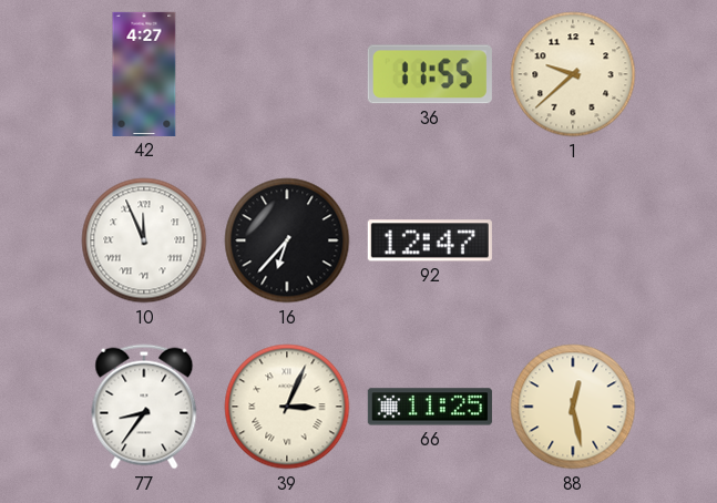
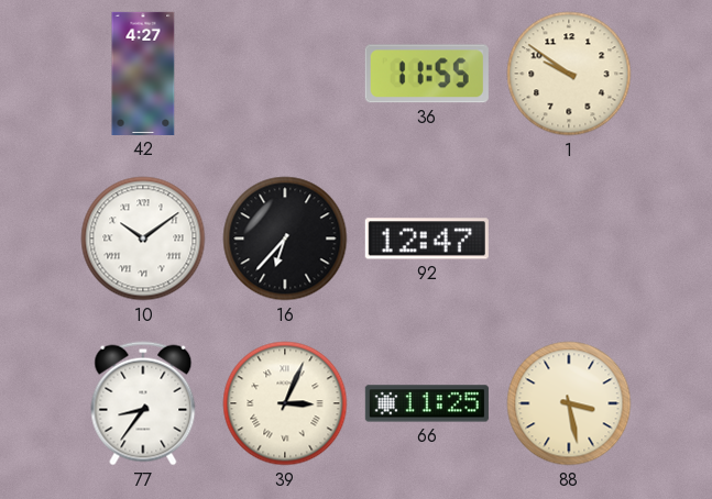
1: 9:38 -> 9:51
10: 11:56 -> 10:09
88: 12:28 -> 3:28
